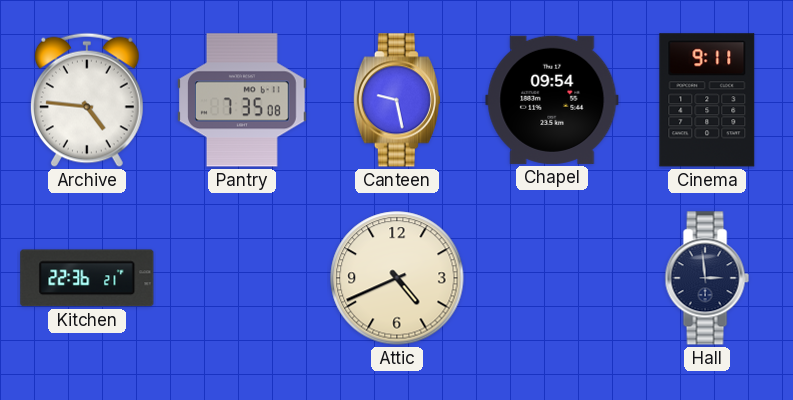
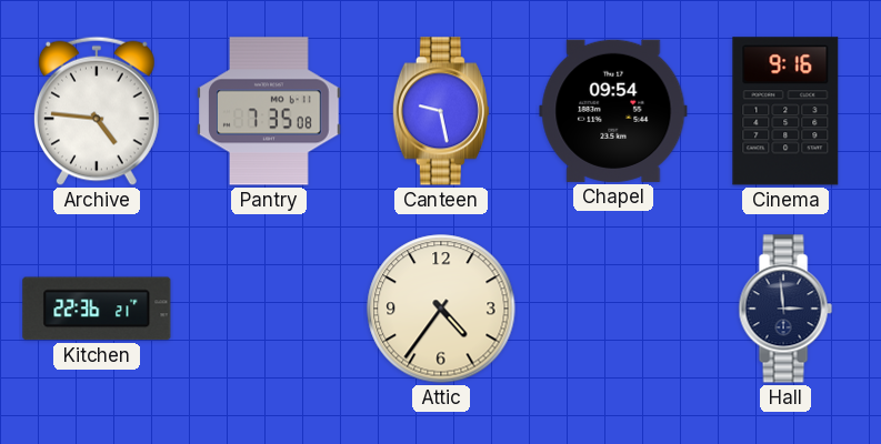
Cinema: 9:11 -> 9:16
Attic: 4:41 -> 4:36
